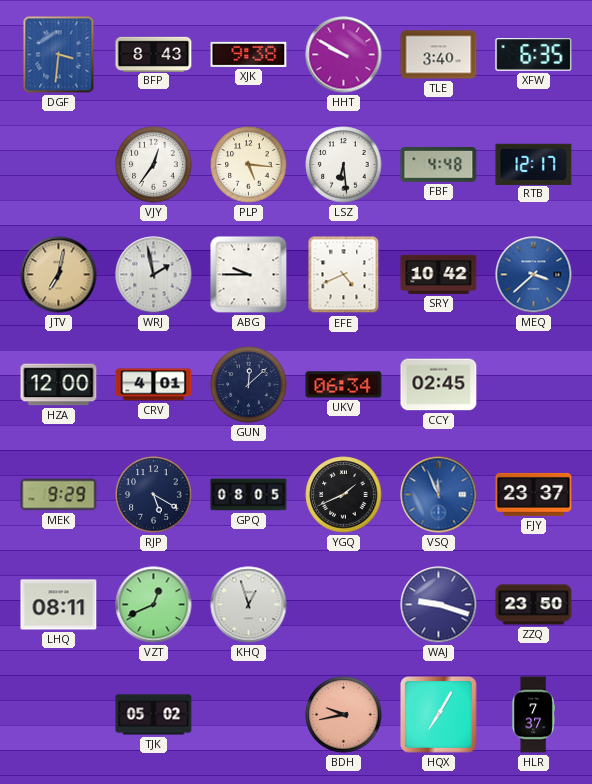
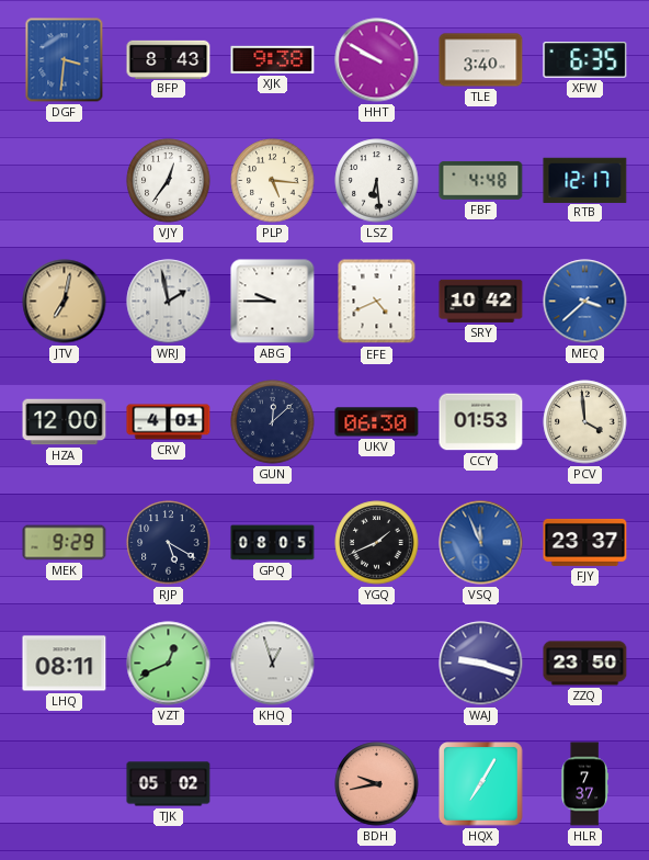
UKV: 06:34 -> 06:30
CCY: 02:45 -> 01:53
PCV: none -> 3:59
